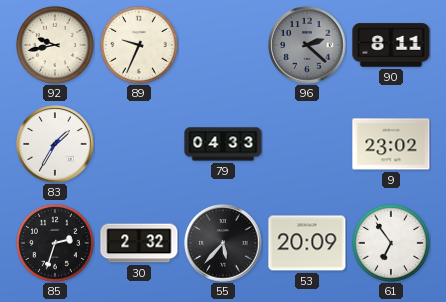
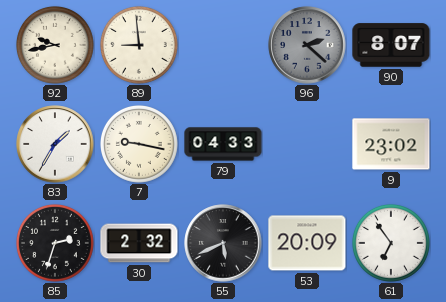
89: 9:34 -> 8:59
90: 8:11 -> 8:07
7: none -> 9:17
55: 5:37 -> 5:41
